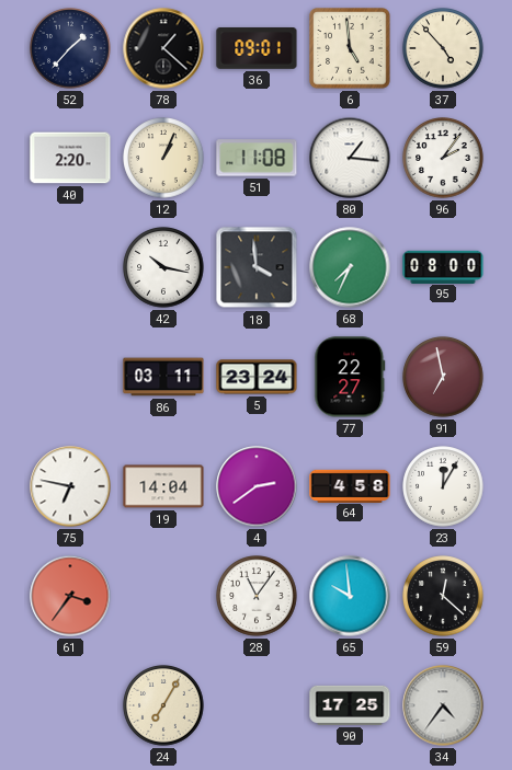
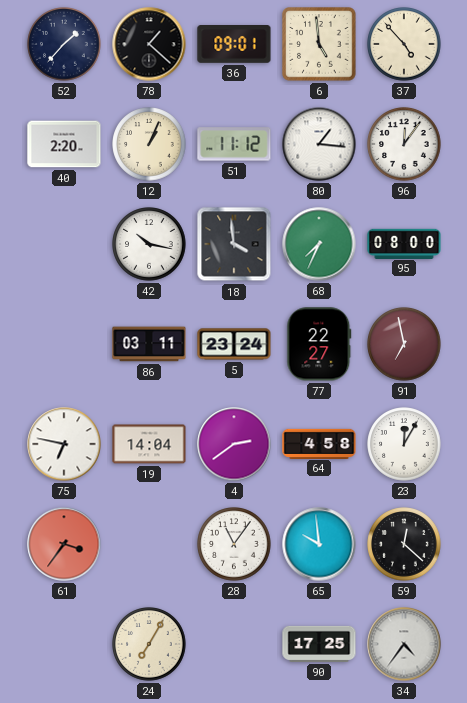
51: 11:08 -> 11:12
96: 2:06 -> 12:06
